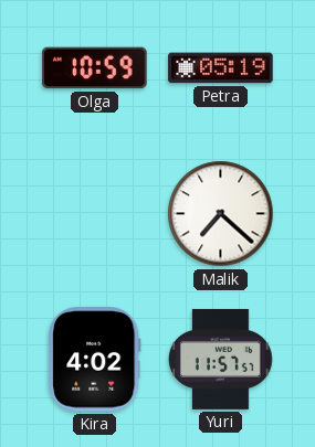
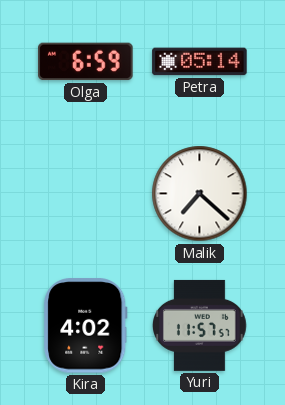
Olga: 10:59 -> 6:59
Petra: 05:19 -> 05:14
